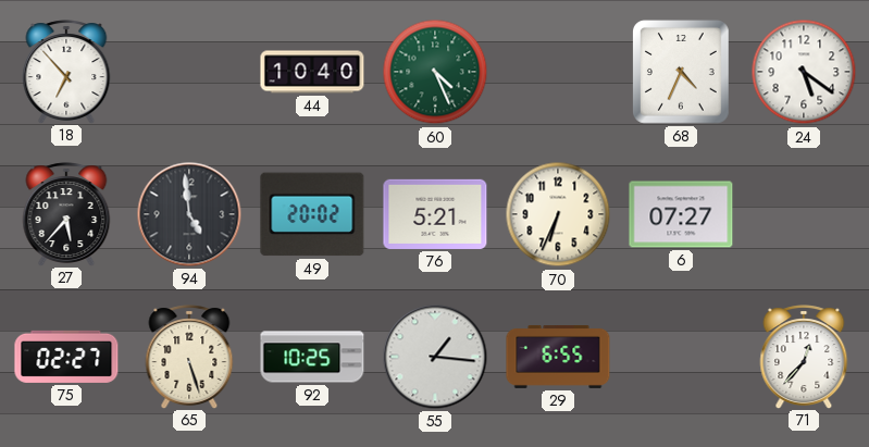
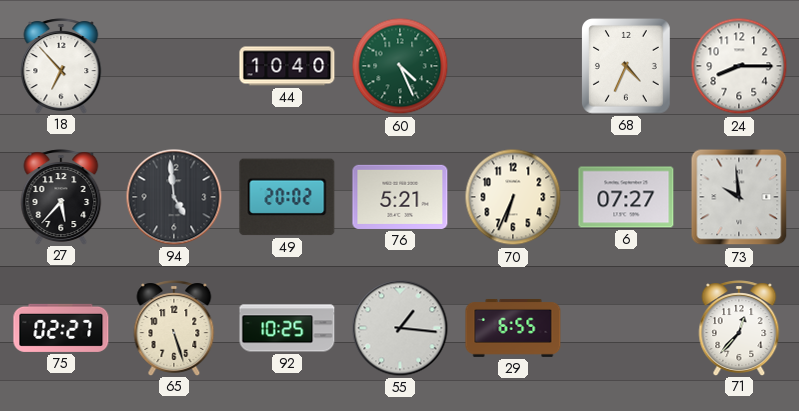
24: 5:21 -> 8:15
73: none -> 9:59
